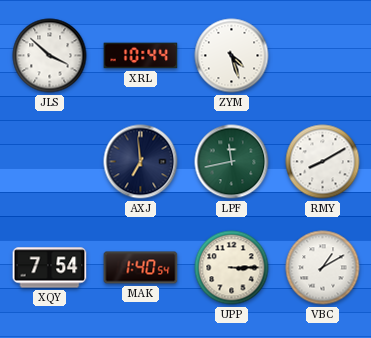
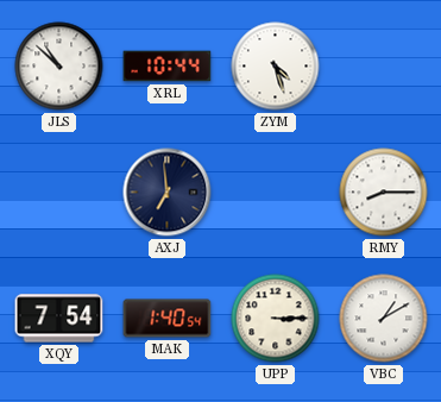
JLS: 3:52 -> 10:52
LPF: 11:43 -> none
RMY: 8:10 -> 8:15
